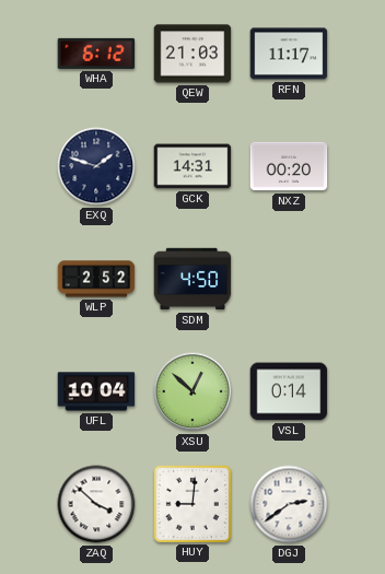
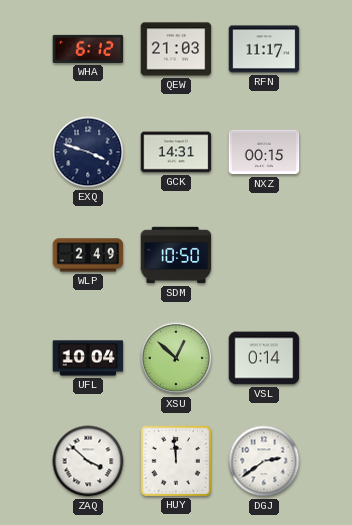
EXQ: 1:48 -> 3:48
NXZ: 00:20 -> 00:15
WLP: 2:52 -> 2:49
SDM: 4:50 -> 10:50
HUY: 9:01 -> 11:59
